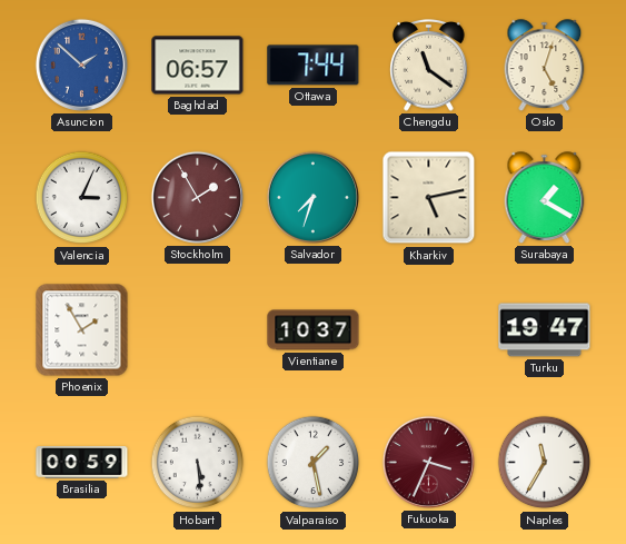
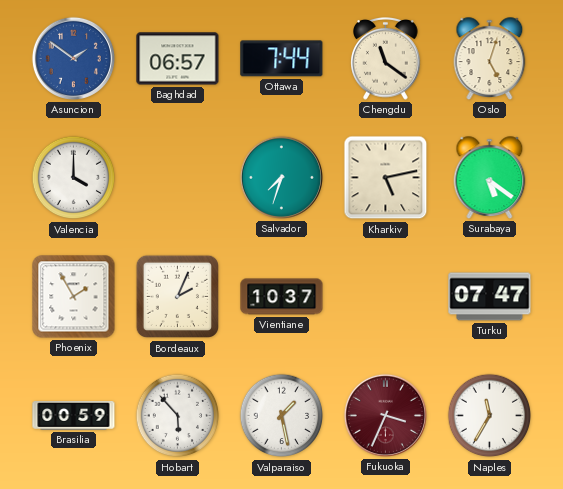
Asuncion: 1:52 -> 1:51
Valencia: 3:04 -> 4:00
Stockholm: 1:55 -> none
Surabaya: 1:20 -> 5:21
Bordeaux: none -> 2:04
Turku: 19:47 -> 07:47
Hobart: 5:29 -> 5:53
